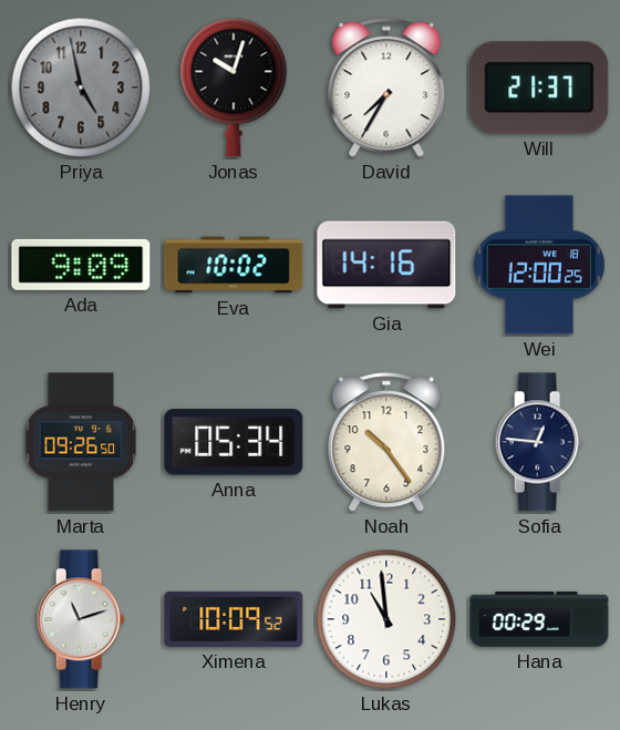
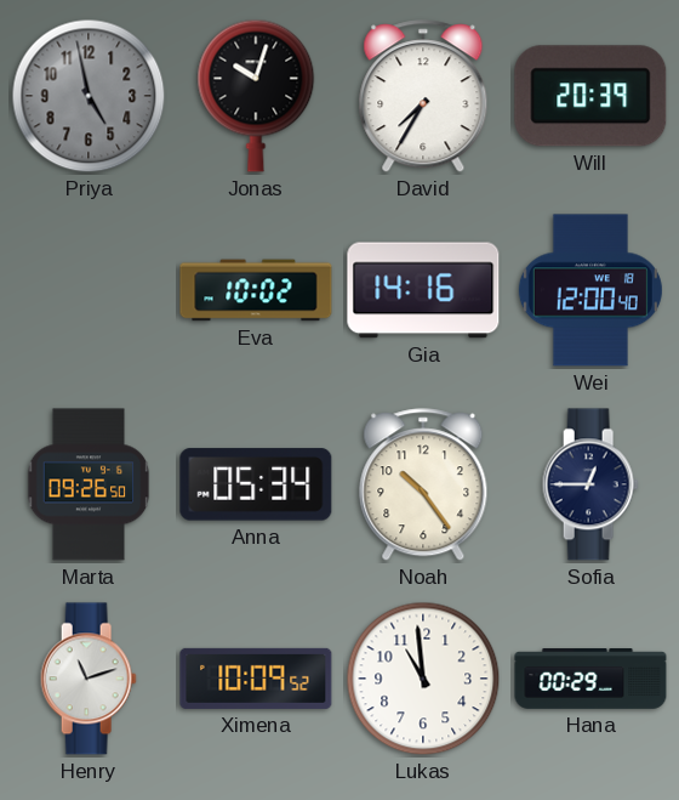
Will: 21:37 -> 20:39
Ada: 9:09 -> none
Wei: 12:00:25 -> 12:00:40
Sofia: 12:46 -> 12:45
